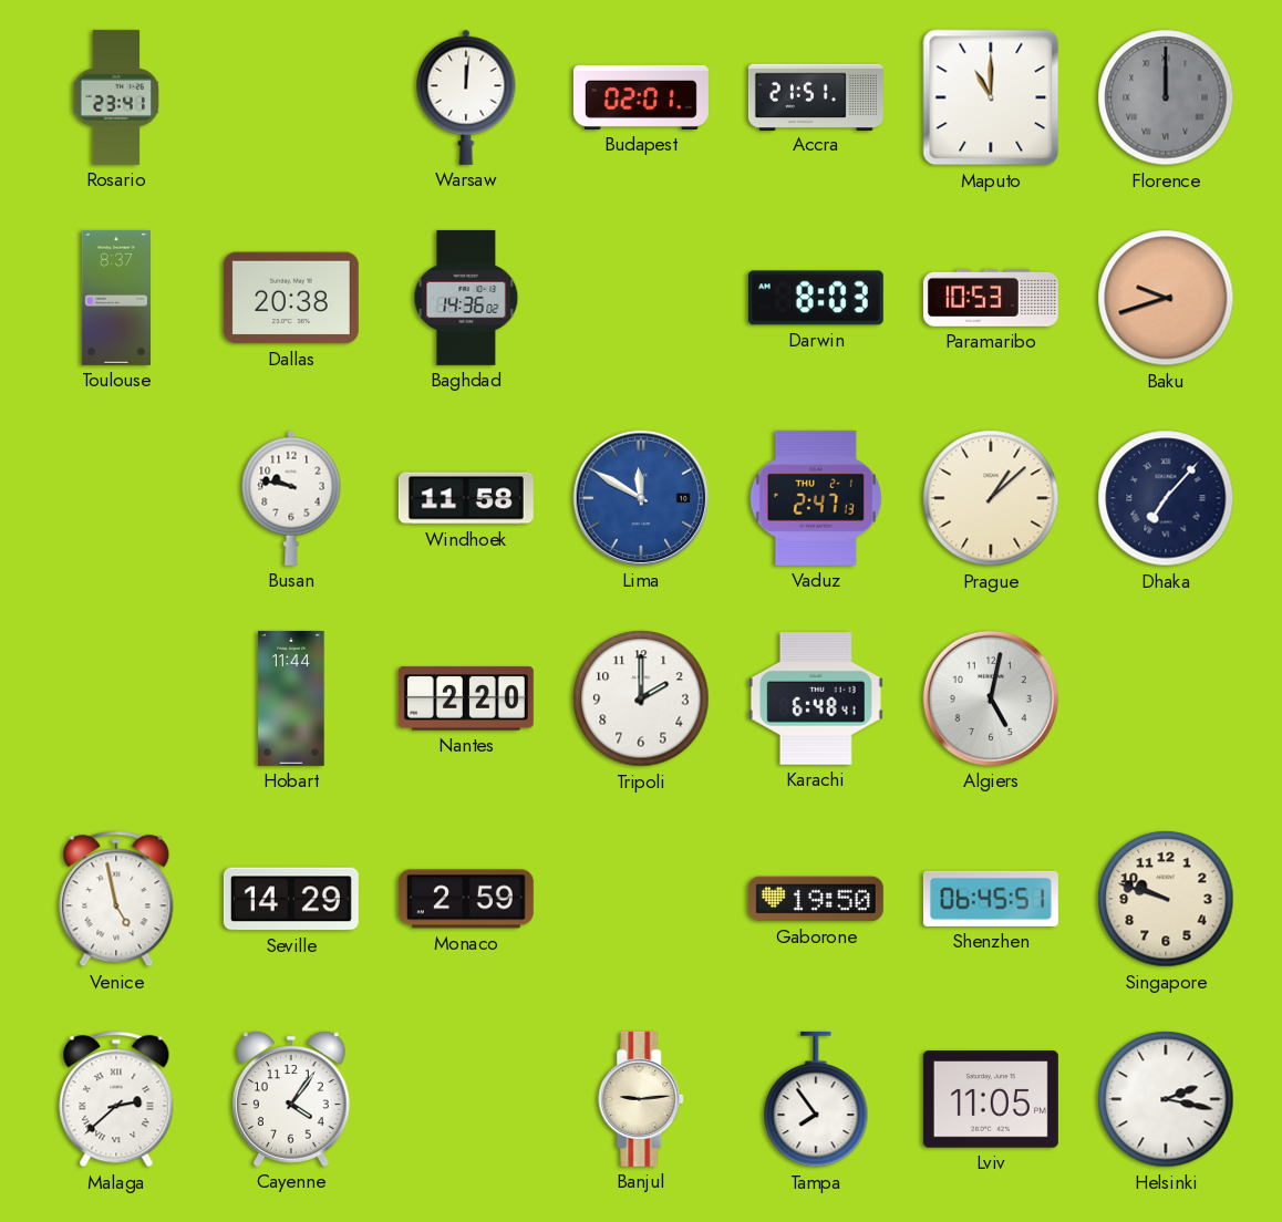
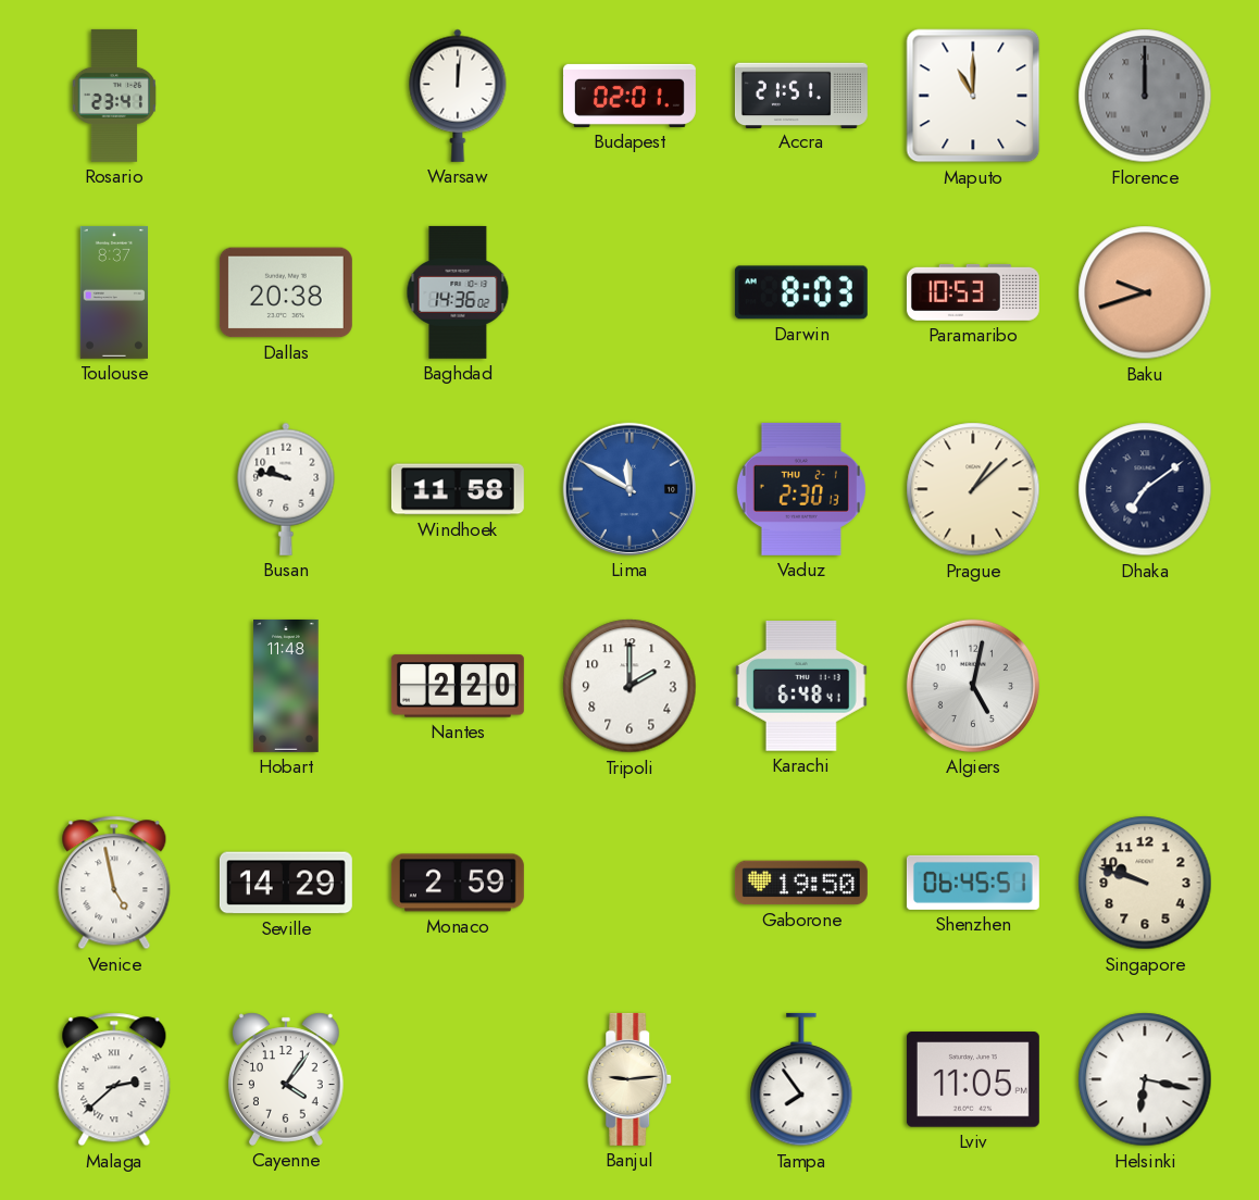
Vaduz: 2:47 -> 2:30
Dhaka: 7:07 -> 7:09
Hobart: 11:44 -> 11:48
Helsinki: 2:17 -> 6:17
